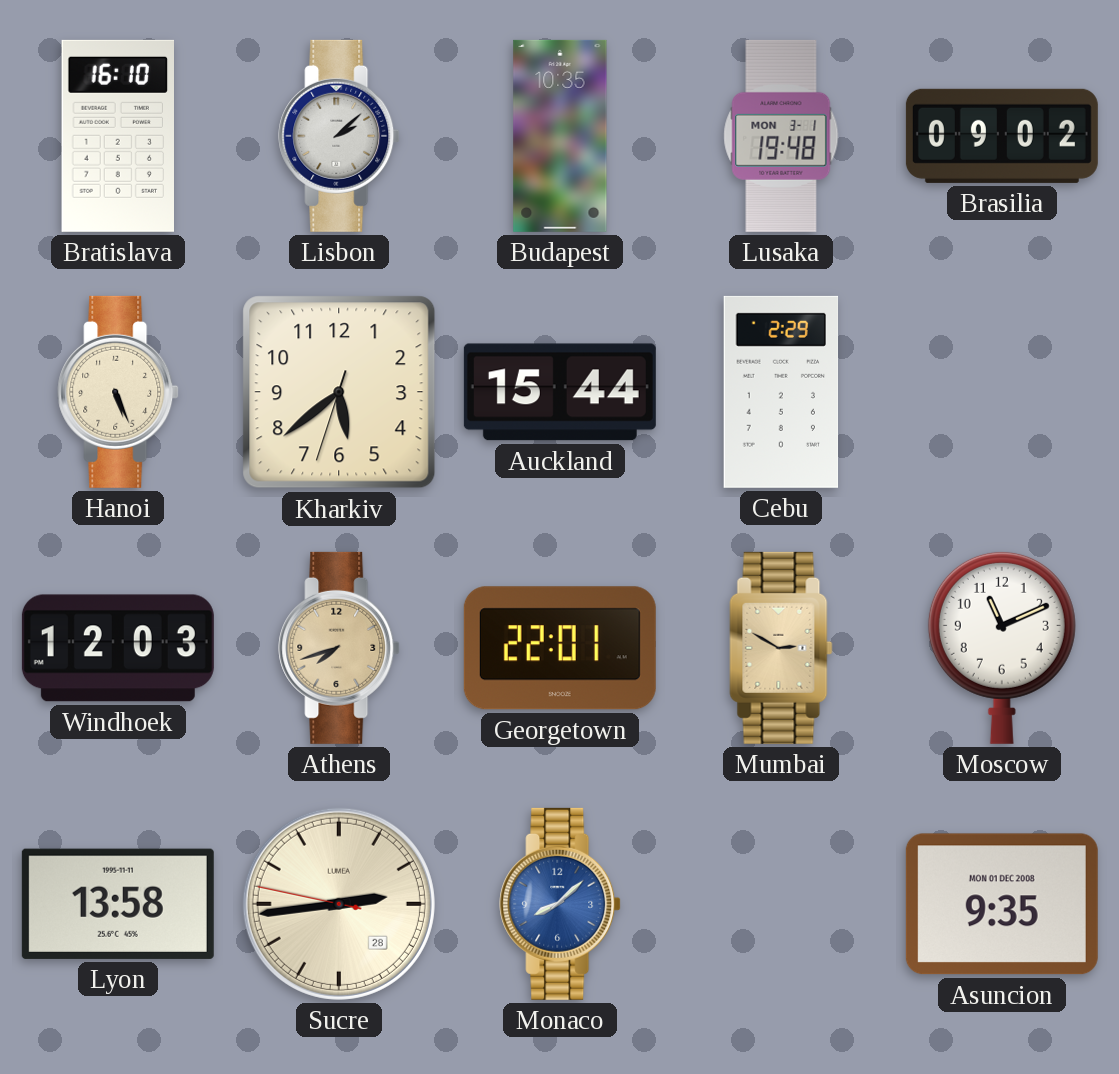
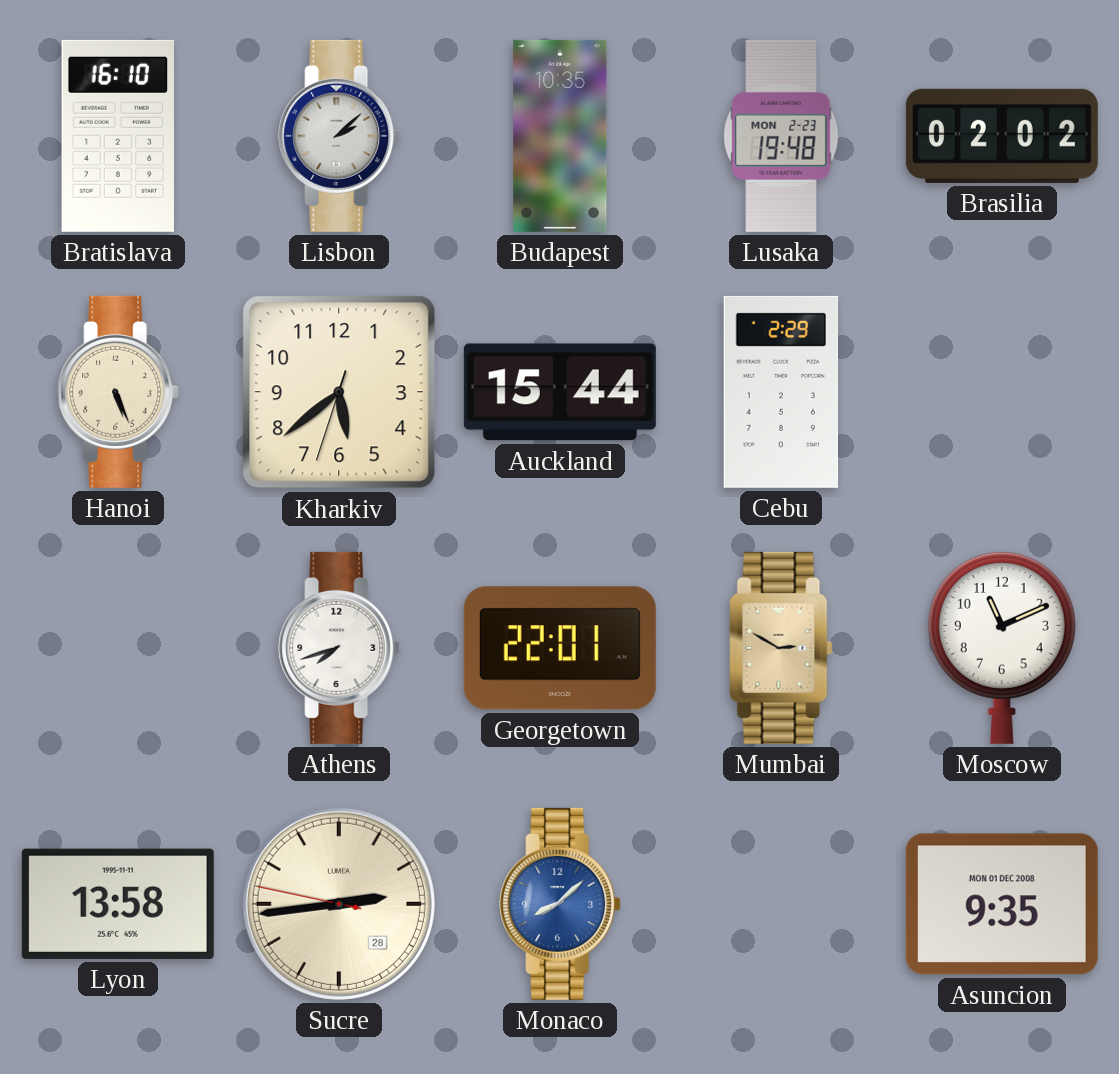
Lusaka date: MON 3-1 -> MON 2-23
Brasilia: 09:02 -> 02:02
Windhoek: 12:03 -> none
Athens dial: champagne -> white
